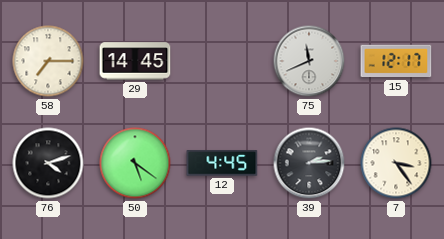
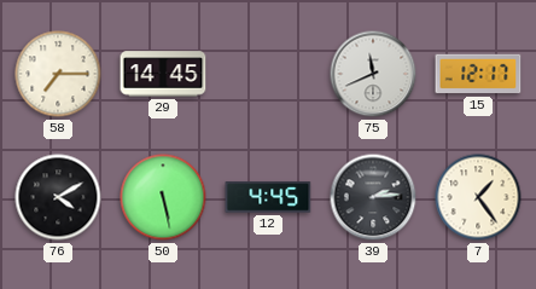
76: 4:12 -> 4:10
50: 5:21 -> 5:28
7: 3:24 -> 1:24
